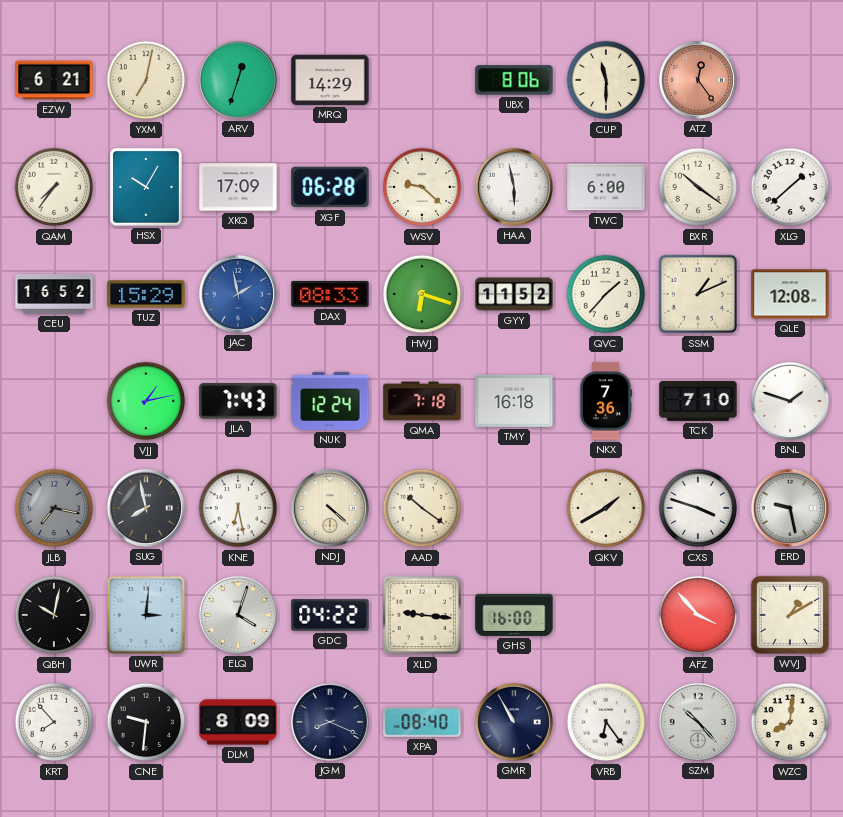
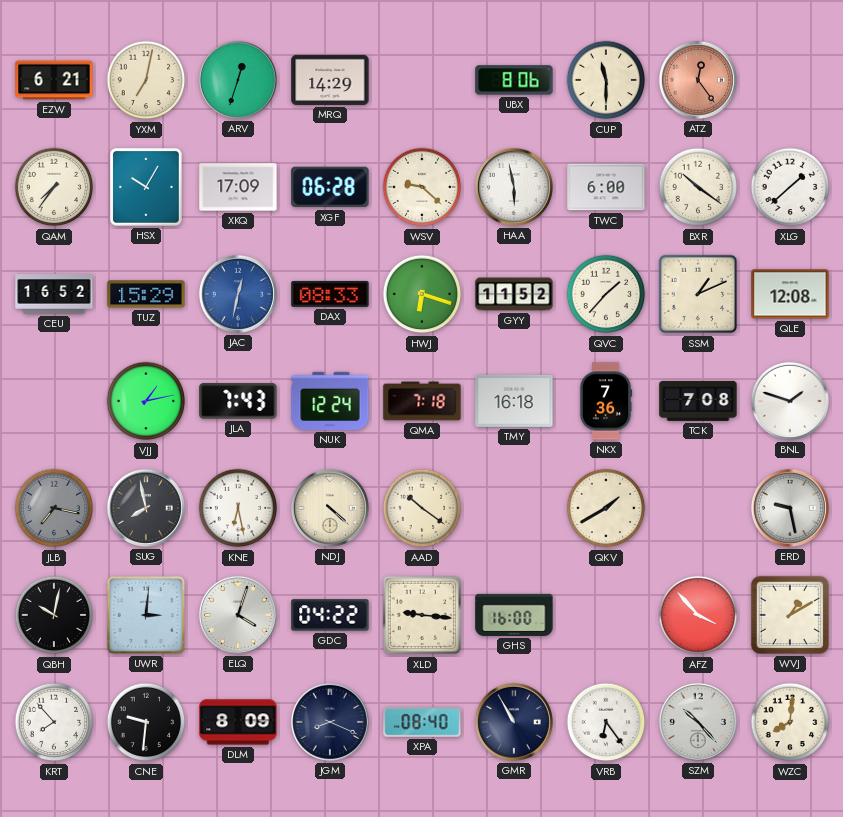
JAC: 1:58 -> 12:32
TCK: 7:10 -> 7:08
CXS: 3:48 -> none
